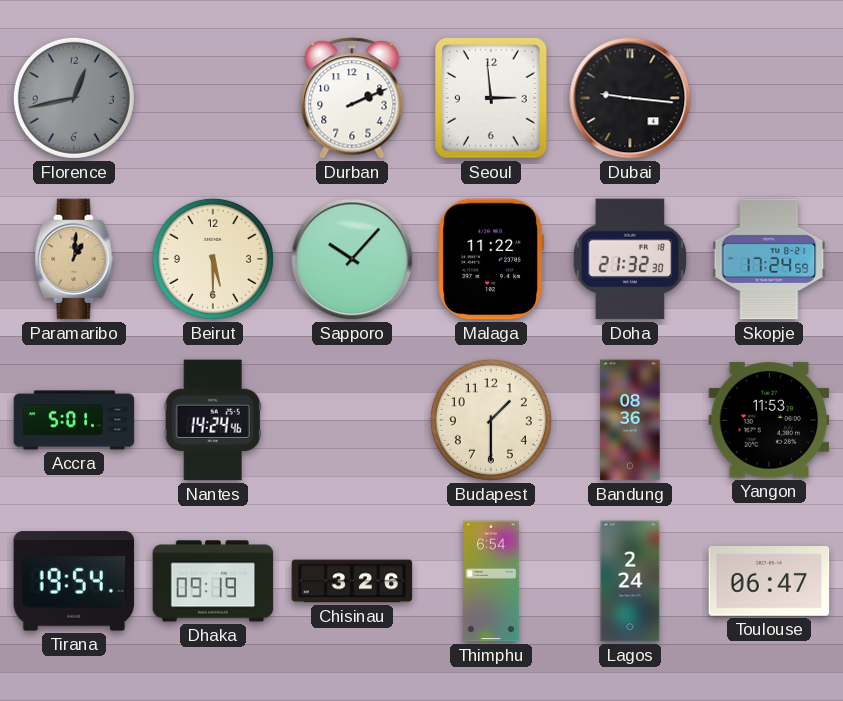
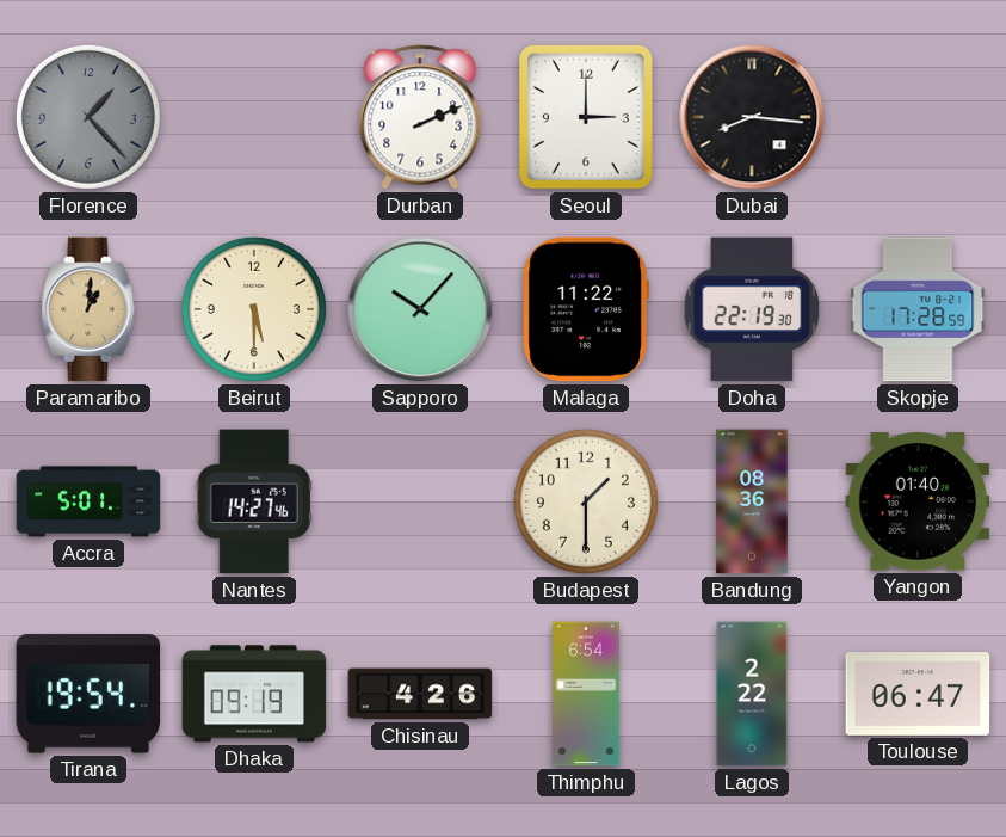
Florence: 12:43 -> 1:23
Seoul: 2:59 -> 3:00
Dubai: 9:16 -> 8:16
Doha: 21:32 -> 22:19
Skopje: 17:24 -> 17:28
Nantes: 14:24 -> 14:27
Yangon: 11:53 -> 01:40
Chisinau: 3:26 -> 4:26
Lagos: 2:24 -> 2:22
